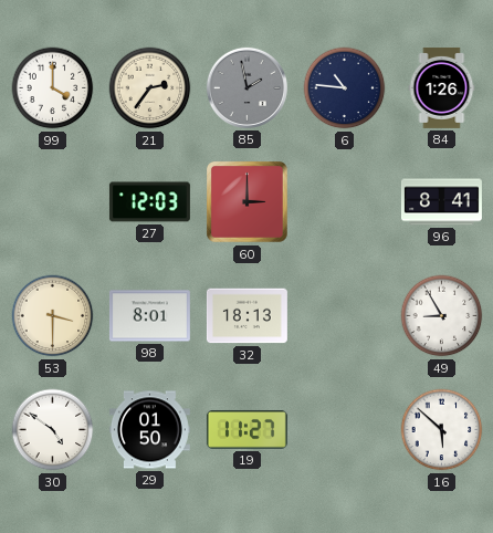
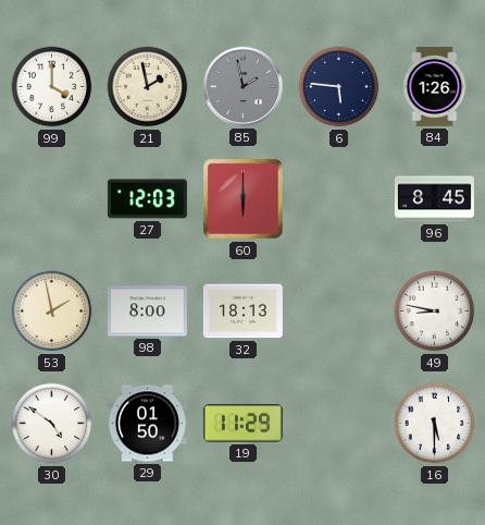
21: 2:36 -> 1:58
6: 10:46 -> 5:46
60: 3:00 -> 6:00
96: 8:41 -> 8:45
53: 3:30 -> 1:58
98: 8:01 -> 8:00
49: 8:55 -> 8:47
19: 11:27 -> 11:29
16: 5:52 -> 5:30
